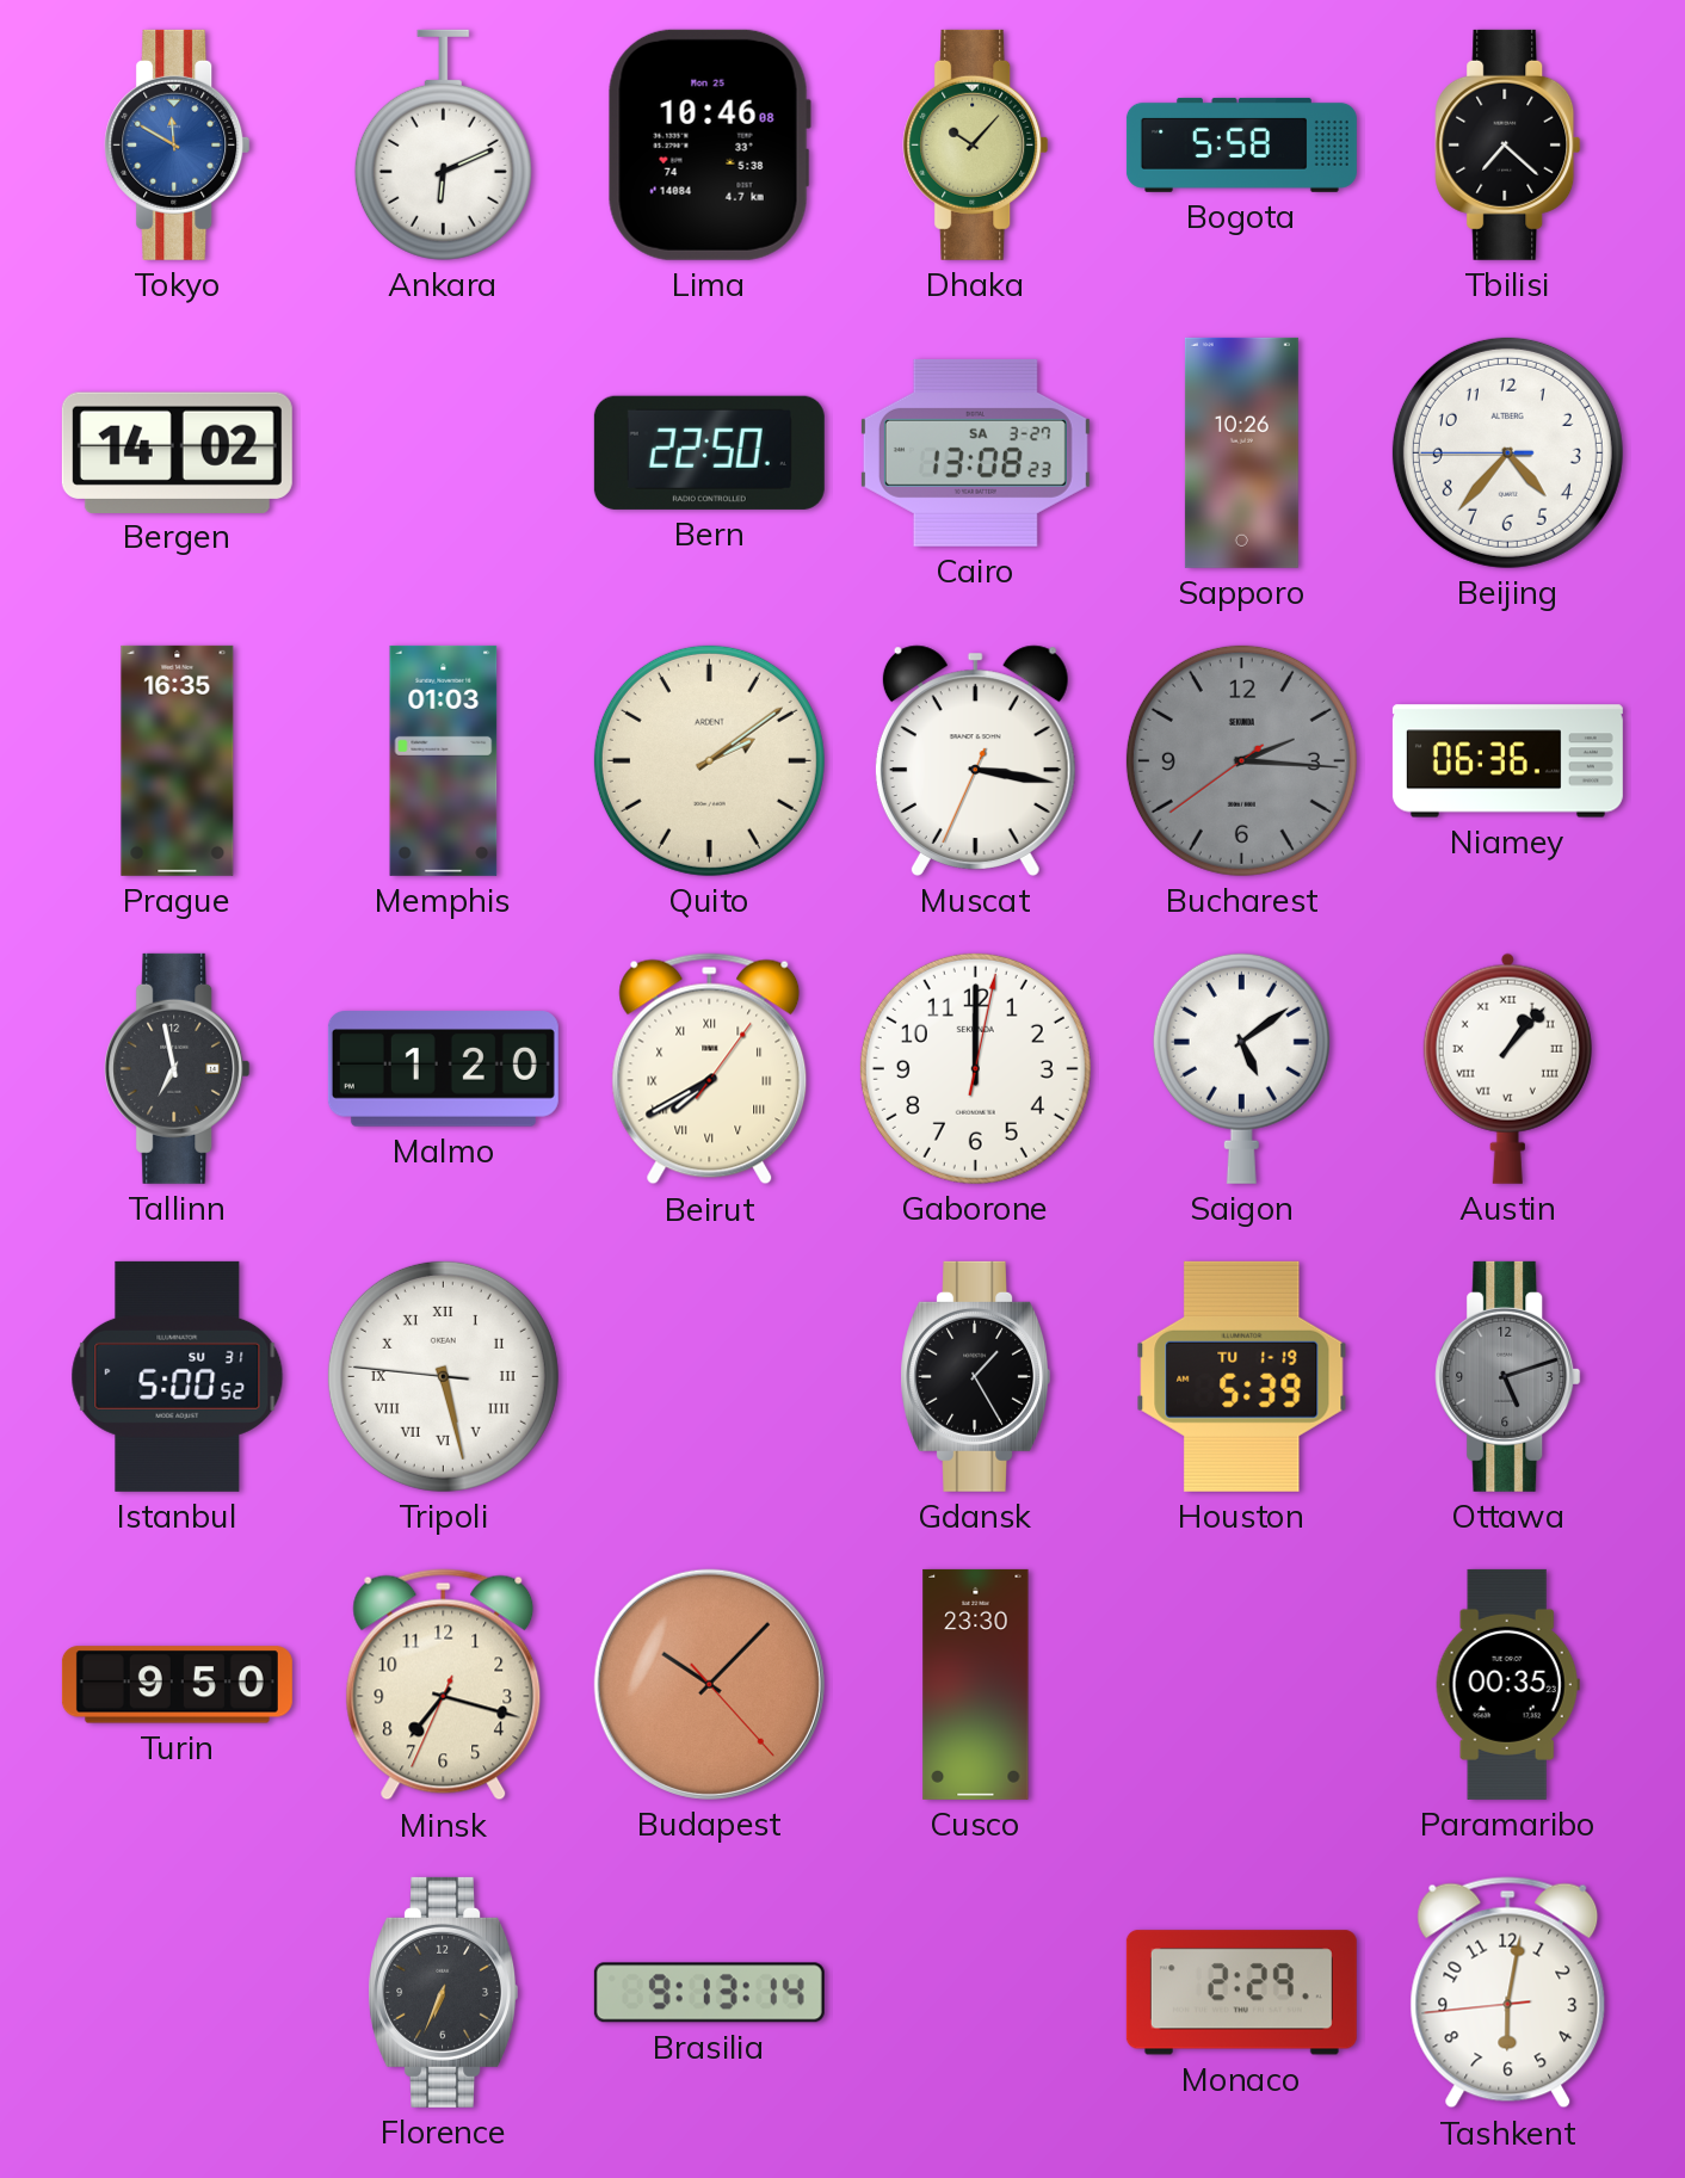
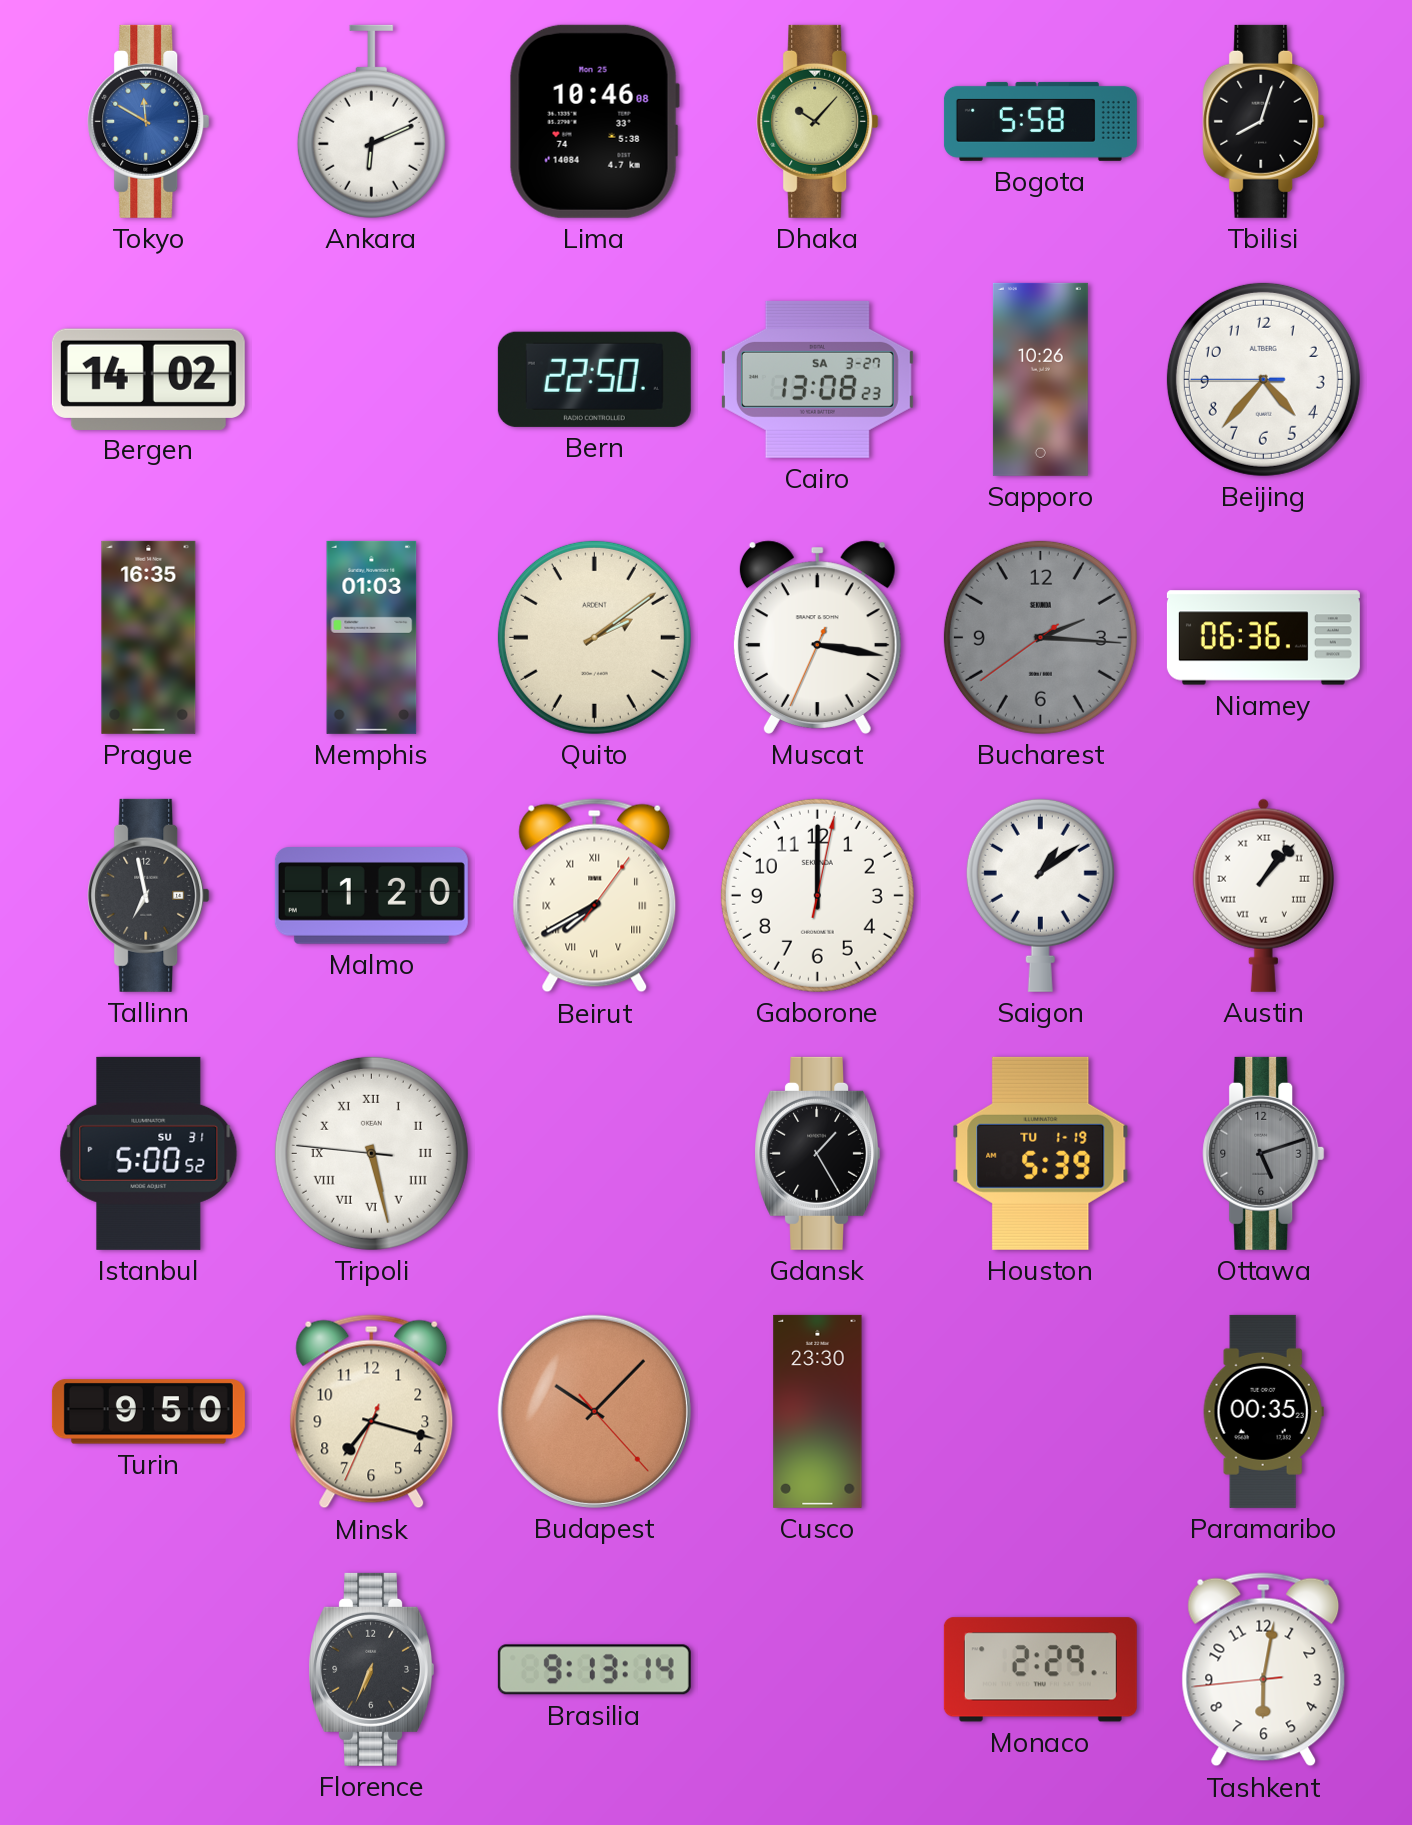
Tbilisi: 7:22 -> 8:03
Saigon: 5:09 -> 1:09
